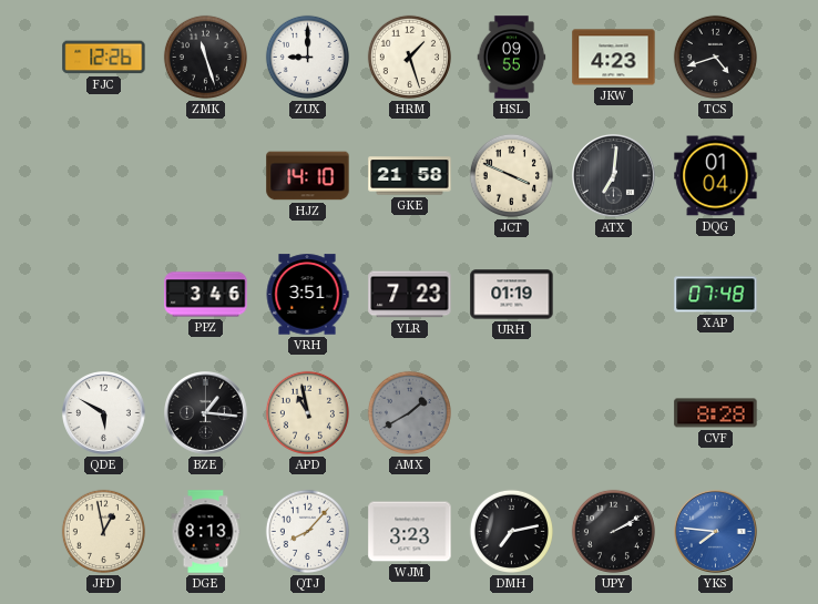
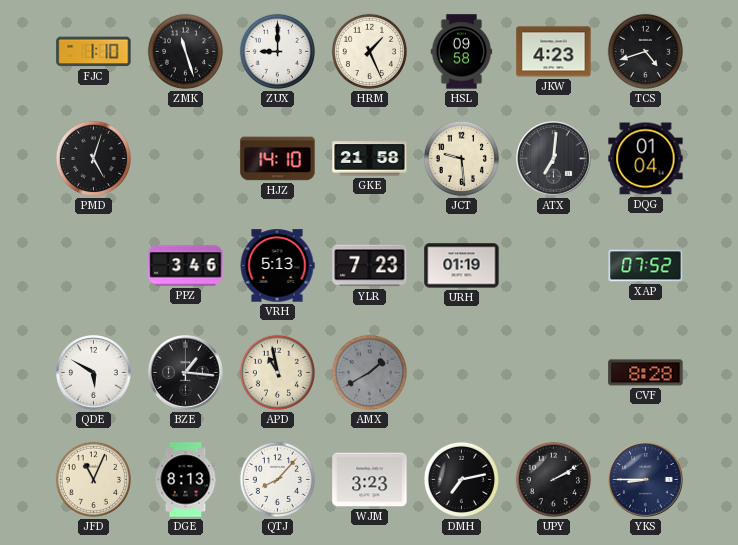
FJC: 12:26 -> 1:10
HRM: 1:27 -> 1:26
HSL: 09:55 -> 09:58
PMD: none -> 5:03
JCT: 3:49 -> 9:29
VRH: 3:51 -> 5:13
XAP: 07:48 -> 07:52
JFD: 12:58 -> 11:04
YKS: 7:46 -> 8:45
YKS dial: blue -> navy
